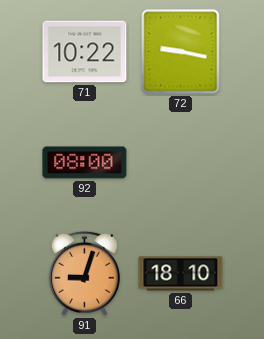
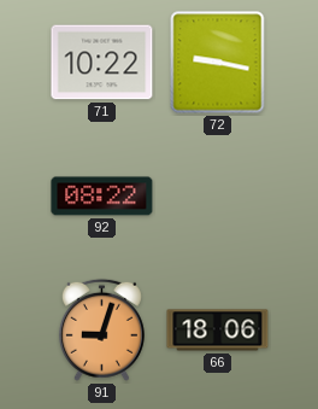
92: 08:00 -> 08:22
66: 18:10 -> 18:06
